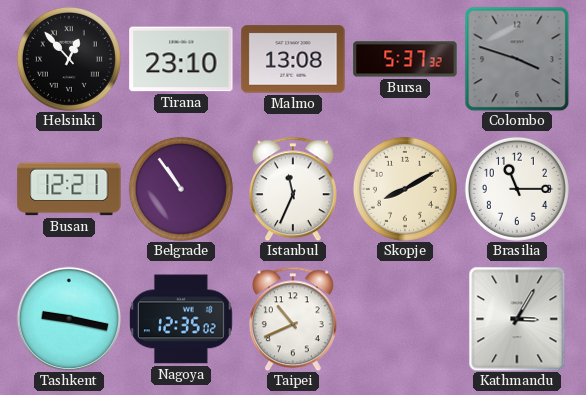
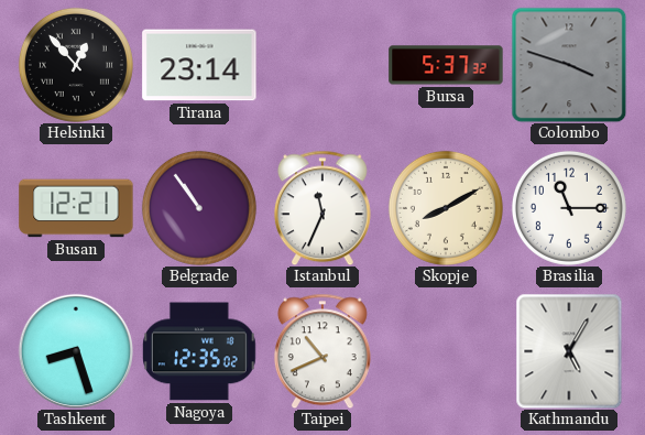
Tirana: 23:10 -> 23:14
Malmo: 13:08 -> none
Tashkent: 9:17 -> 8:27
Kathmandu: 3:05 -> 5:05
